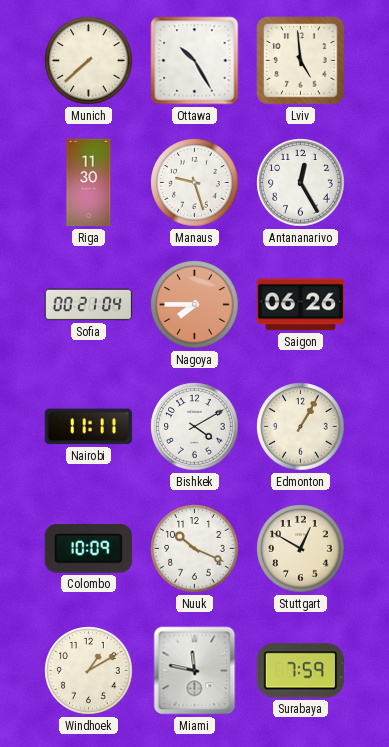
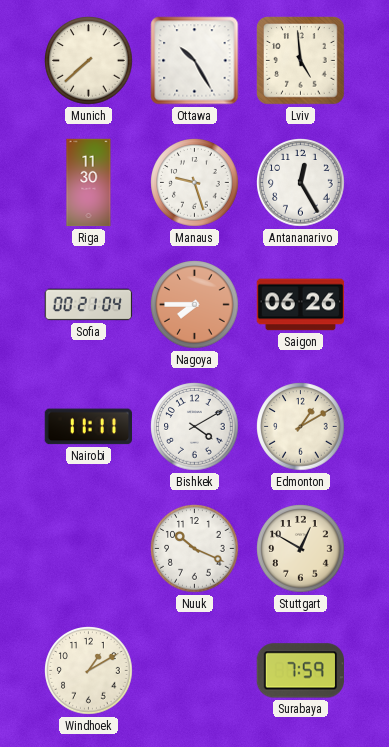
Edmonton: 1:05 -> 1:10
Colombo: 10:09 -> none
Miami: 11:47 -> none
